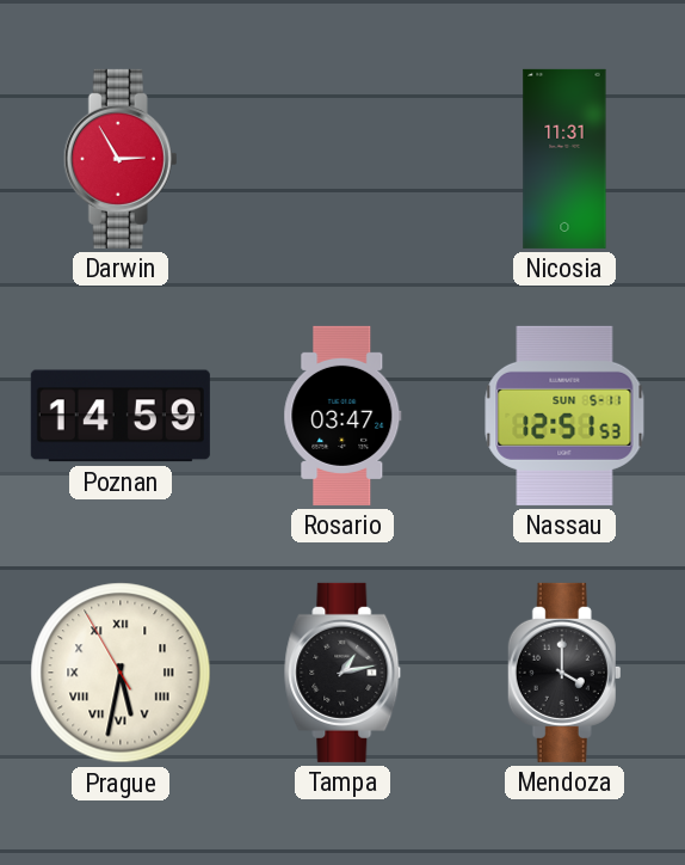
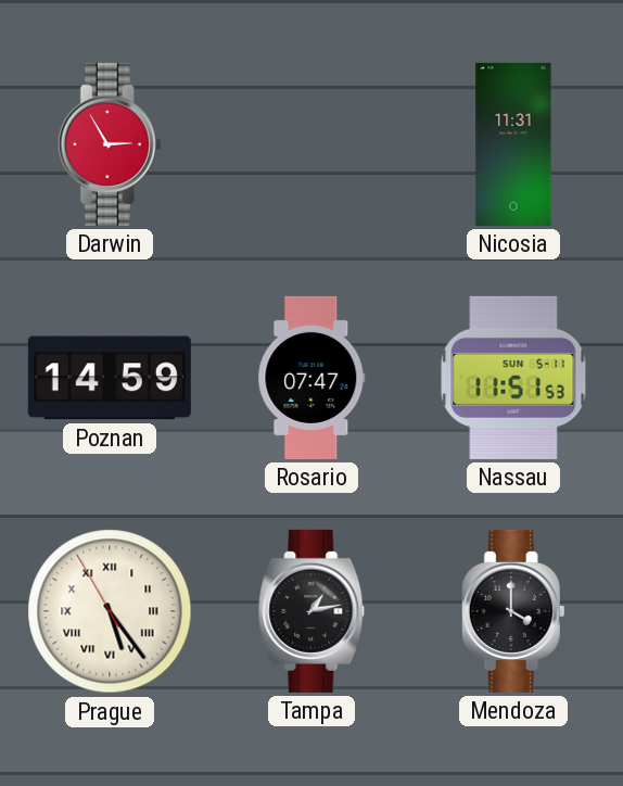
Rosario: 03:47 -> 07:47
Nassau: 12:51 -> 11:51
Prague: 5:31 -> 5:23
